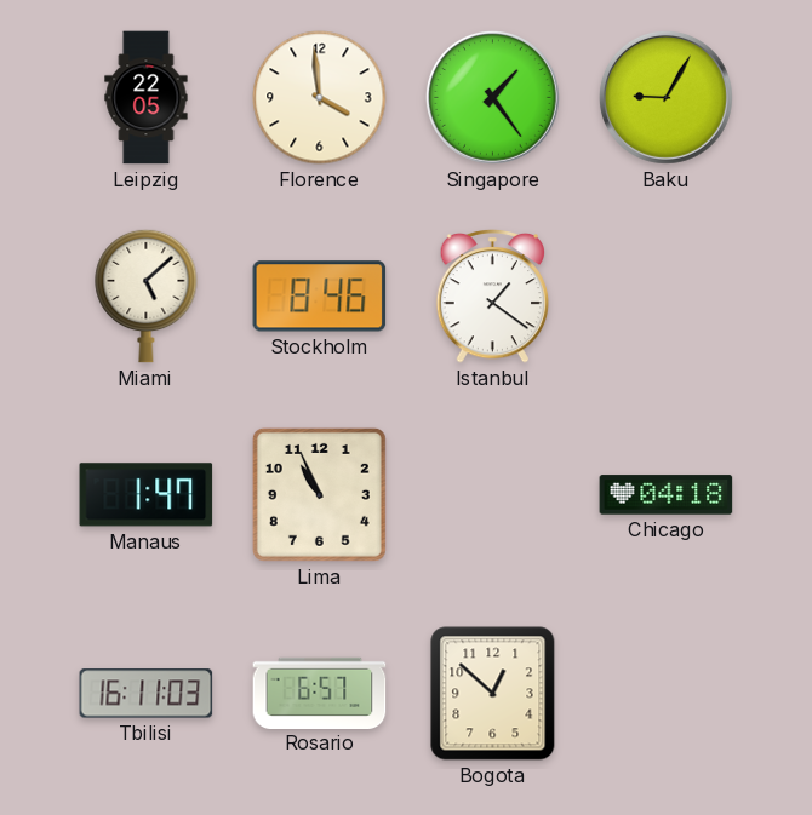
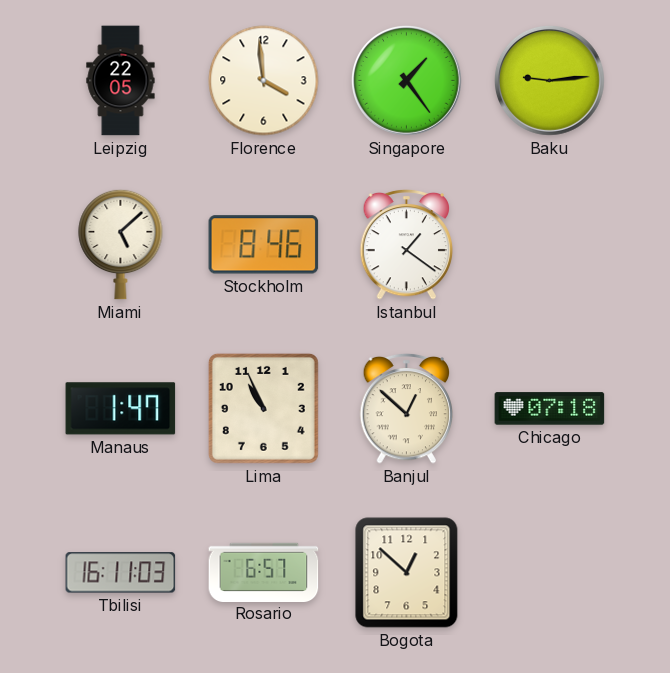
Baku: 9:05 -> 9:14
Banjul: none -> 12:52
Chicago: 04:18 -> 07:18
